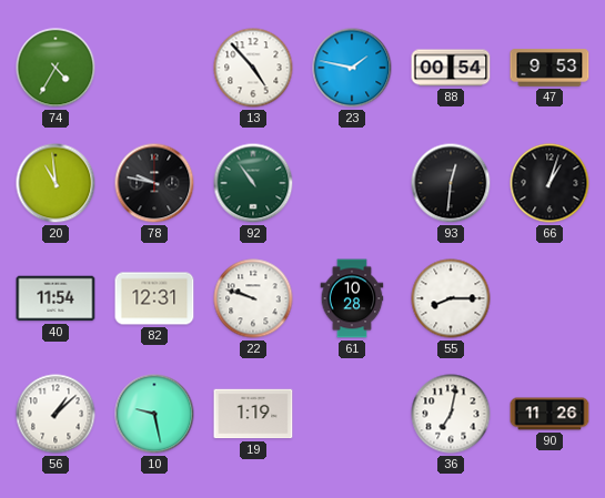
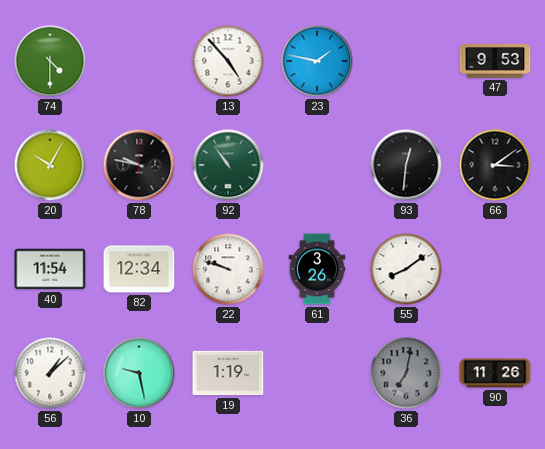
74: 4:35 -> 4:30
88: 00:54 -> none
20: 10:59 -> 10:05
66: 1:03 -> 3:09
82: 12:31 -> 12:34
61: 10:28 -> 3:26
55: 8:15 -> 8:09
36 dial: white -> grey
